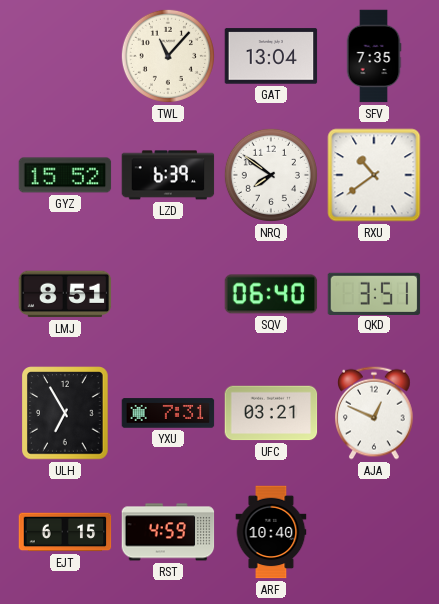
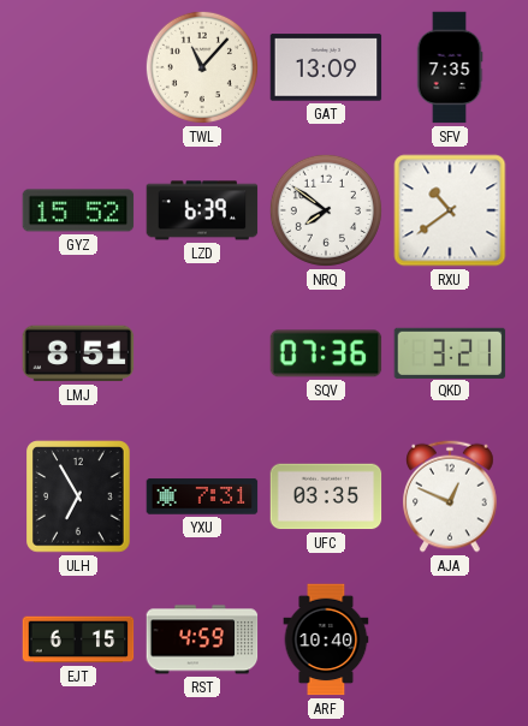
GAT: 13:04 -> 13:09
SQV: 06:40 -> 07:36
QKD: 3:51 -> 3:21
UFC: 03:21 -> 03:35
